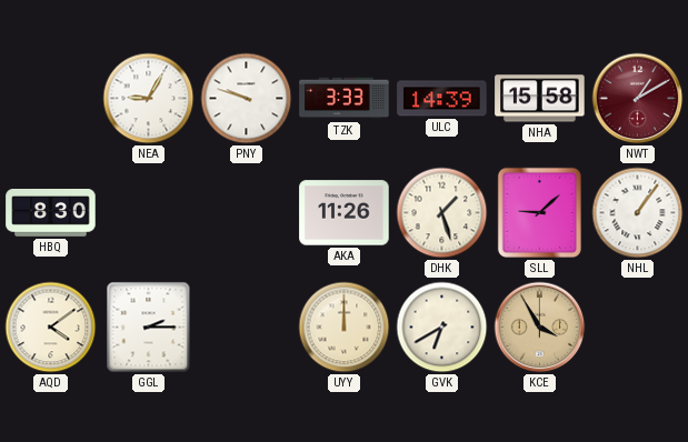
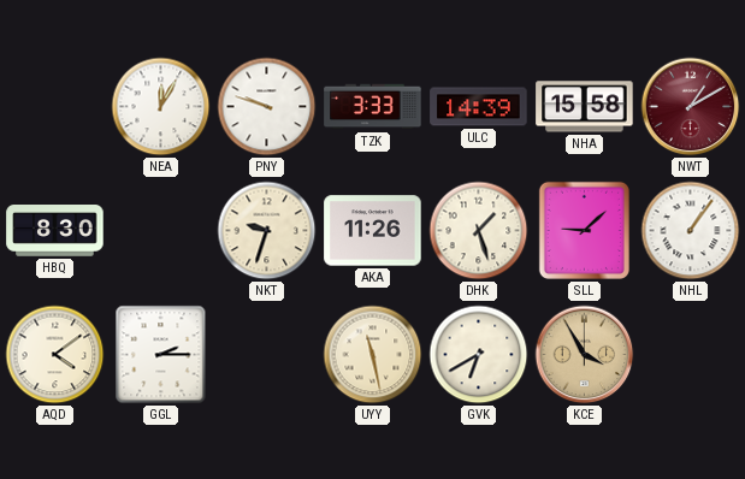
NEA: 9:05 -> 12:05
NKT: none -> 9:33
UYY: 12:00 -> 11:28
